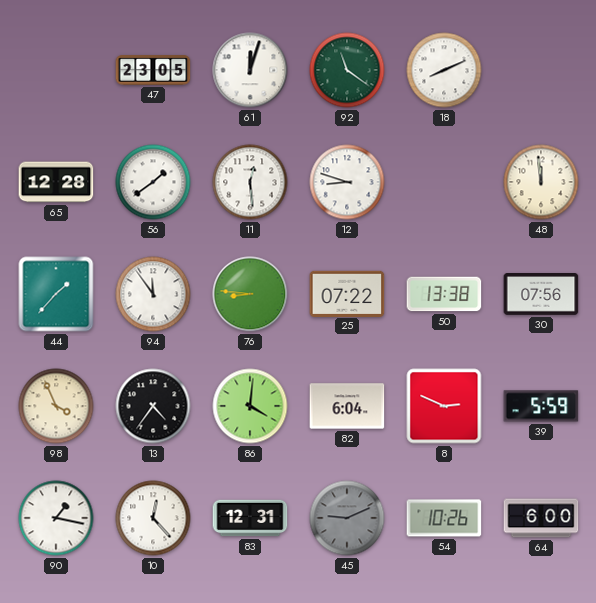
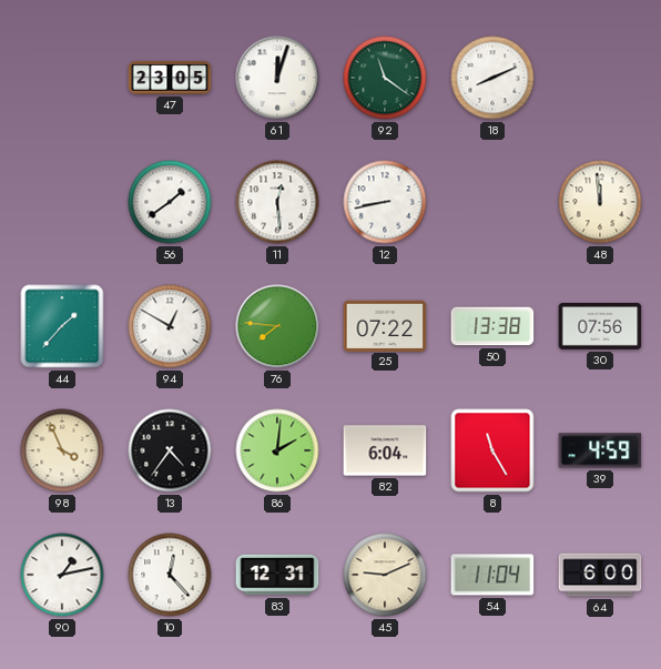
65: 12:28 -> none
12: 8:48 -> 8:43
94: 11:54 -> 12:50
76: 8:46 -> 7:46
86: 4:01 -> 2:01
8: 2:49 -> 11:25
39: 5:59 -> 4:59
90: 1:17 -> 1:13
45 dial: grey -> cream
54: 10:26 -> 11:04
